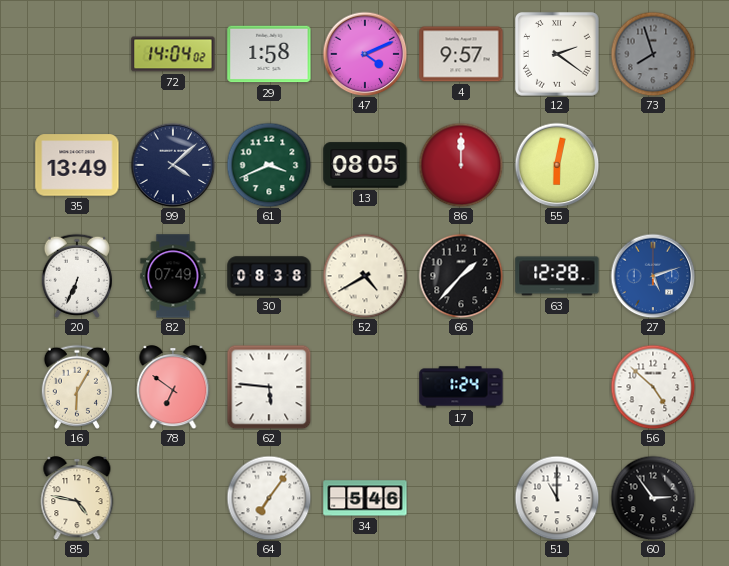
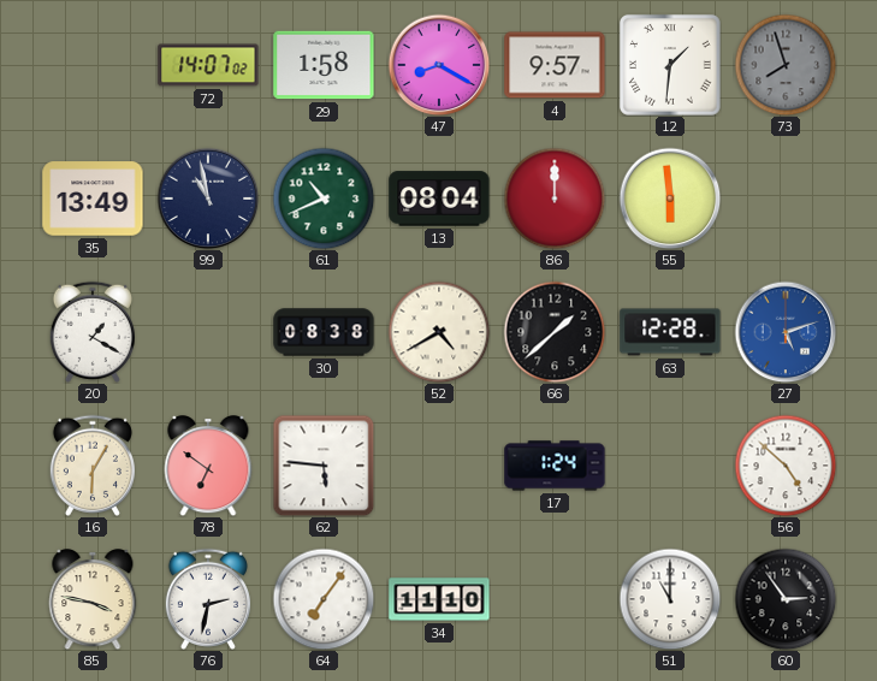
72: 14:04 -> 14:07
47: 4:11 -> 8:20
12: 2:21 -> 1:31
99: 4:08 -> 10:58
61: 3:41 -> 10:41
13: 08:05 -> 08:04
55: 6:02 -> 5:59
20: 6:34 -> 1:20
82: 07:49 -> none
66: 1:37 -> 1:38
85: 4:47 -> 3:47
76: none -> 2:32
34: 5:46 -> 11:10
